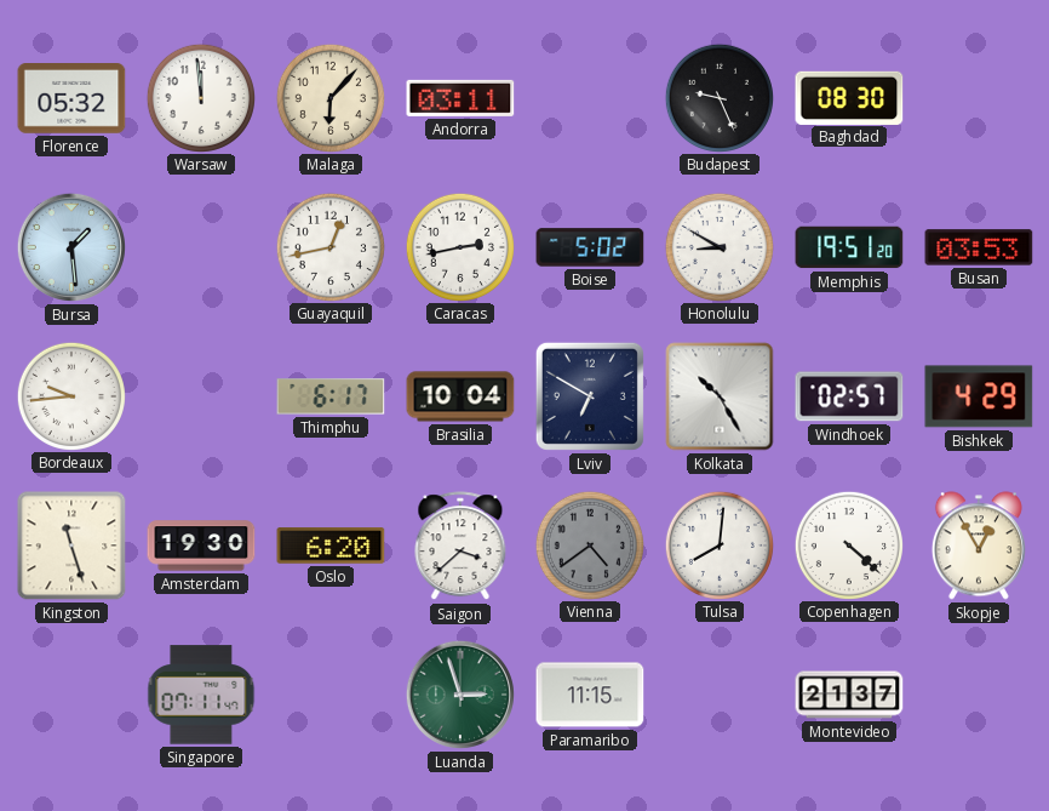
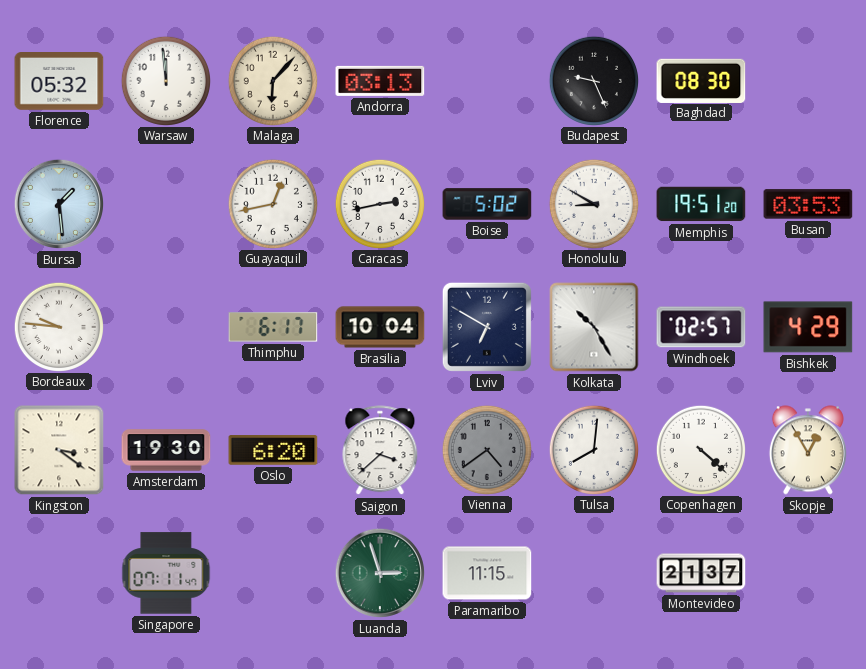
Andorra: 03:11 -> 03:13
Bordeaux: 9:44 -> 9:46
Kingston: 11:27 -> 3:21
